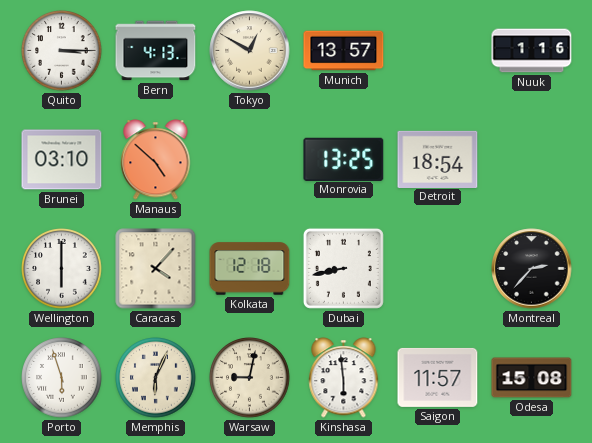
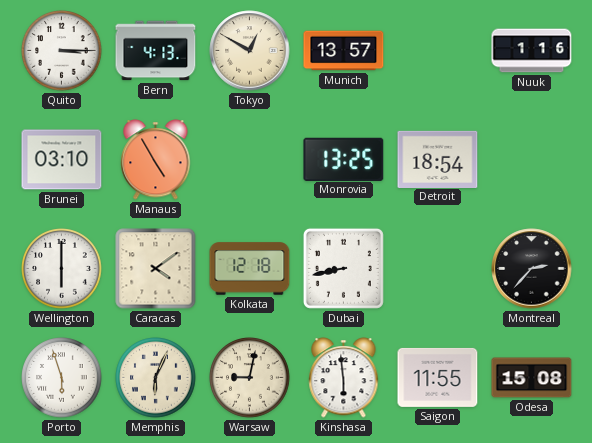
Manaus: 4:52 -> 4:55
Caracas: 4:07 -> 4:09
Saigon: 11:57 -> 11:55
